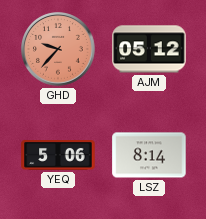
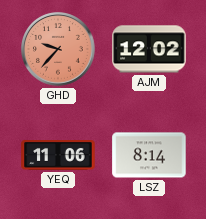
AJM: 05:12 -> 12:02
YEQ: 5:06 -> 11:06
